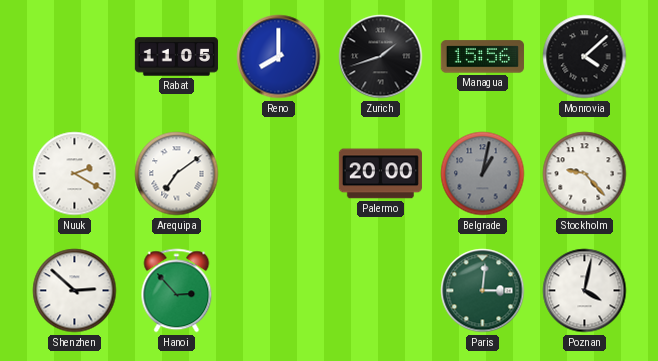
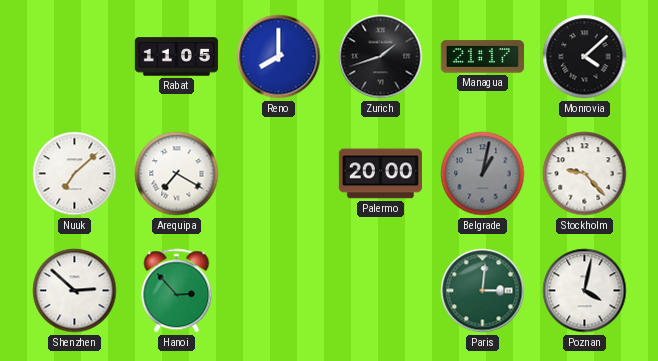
Managua: 15:56 -> 21:17
Nuuk: 2:20 -> 7:08
Arequipa: 7:09 -> 7:20
